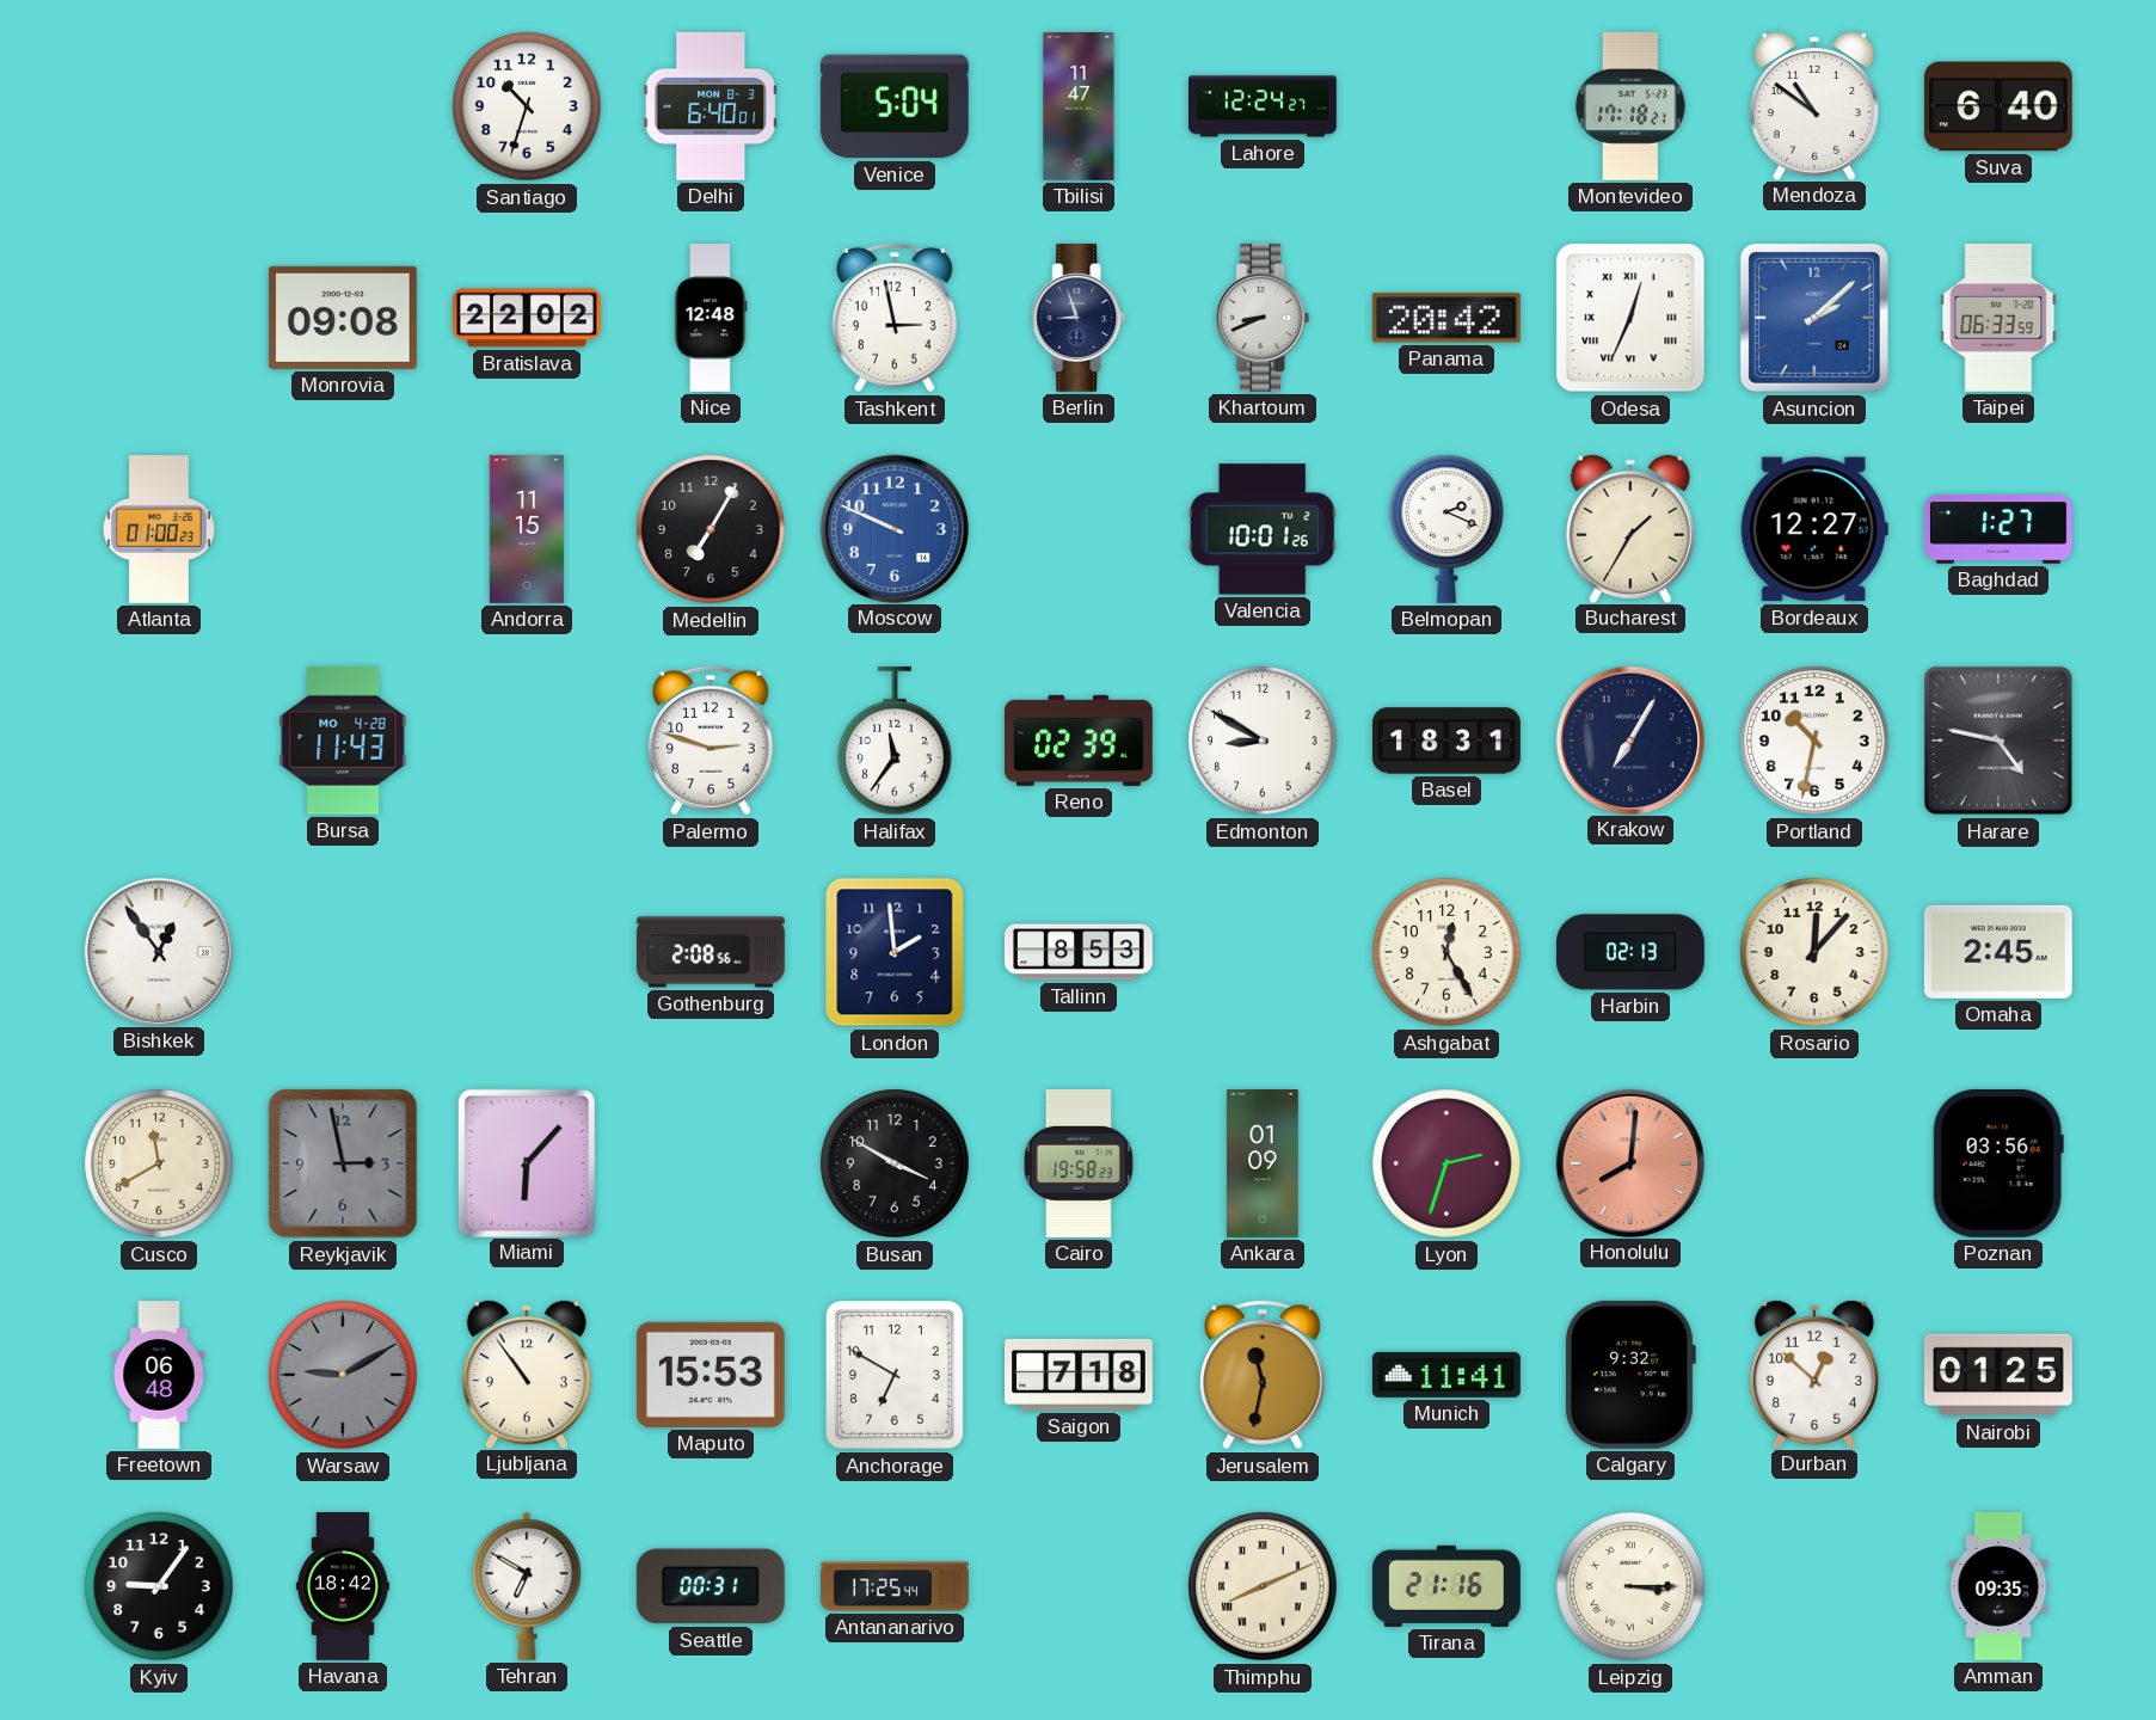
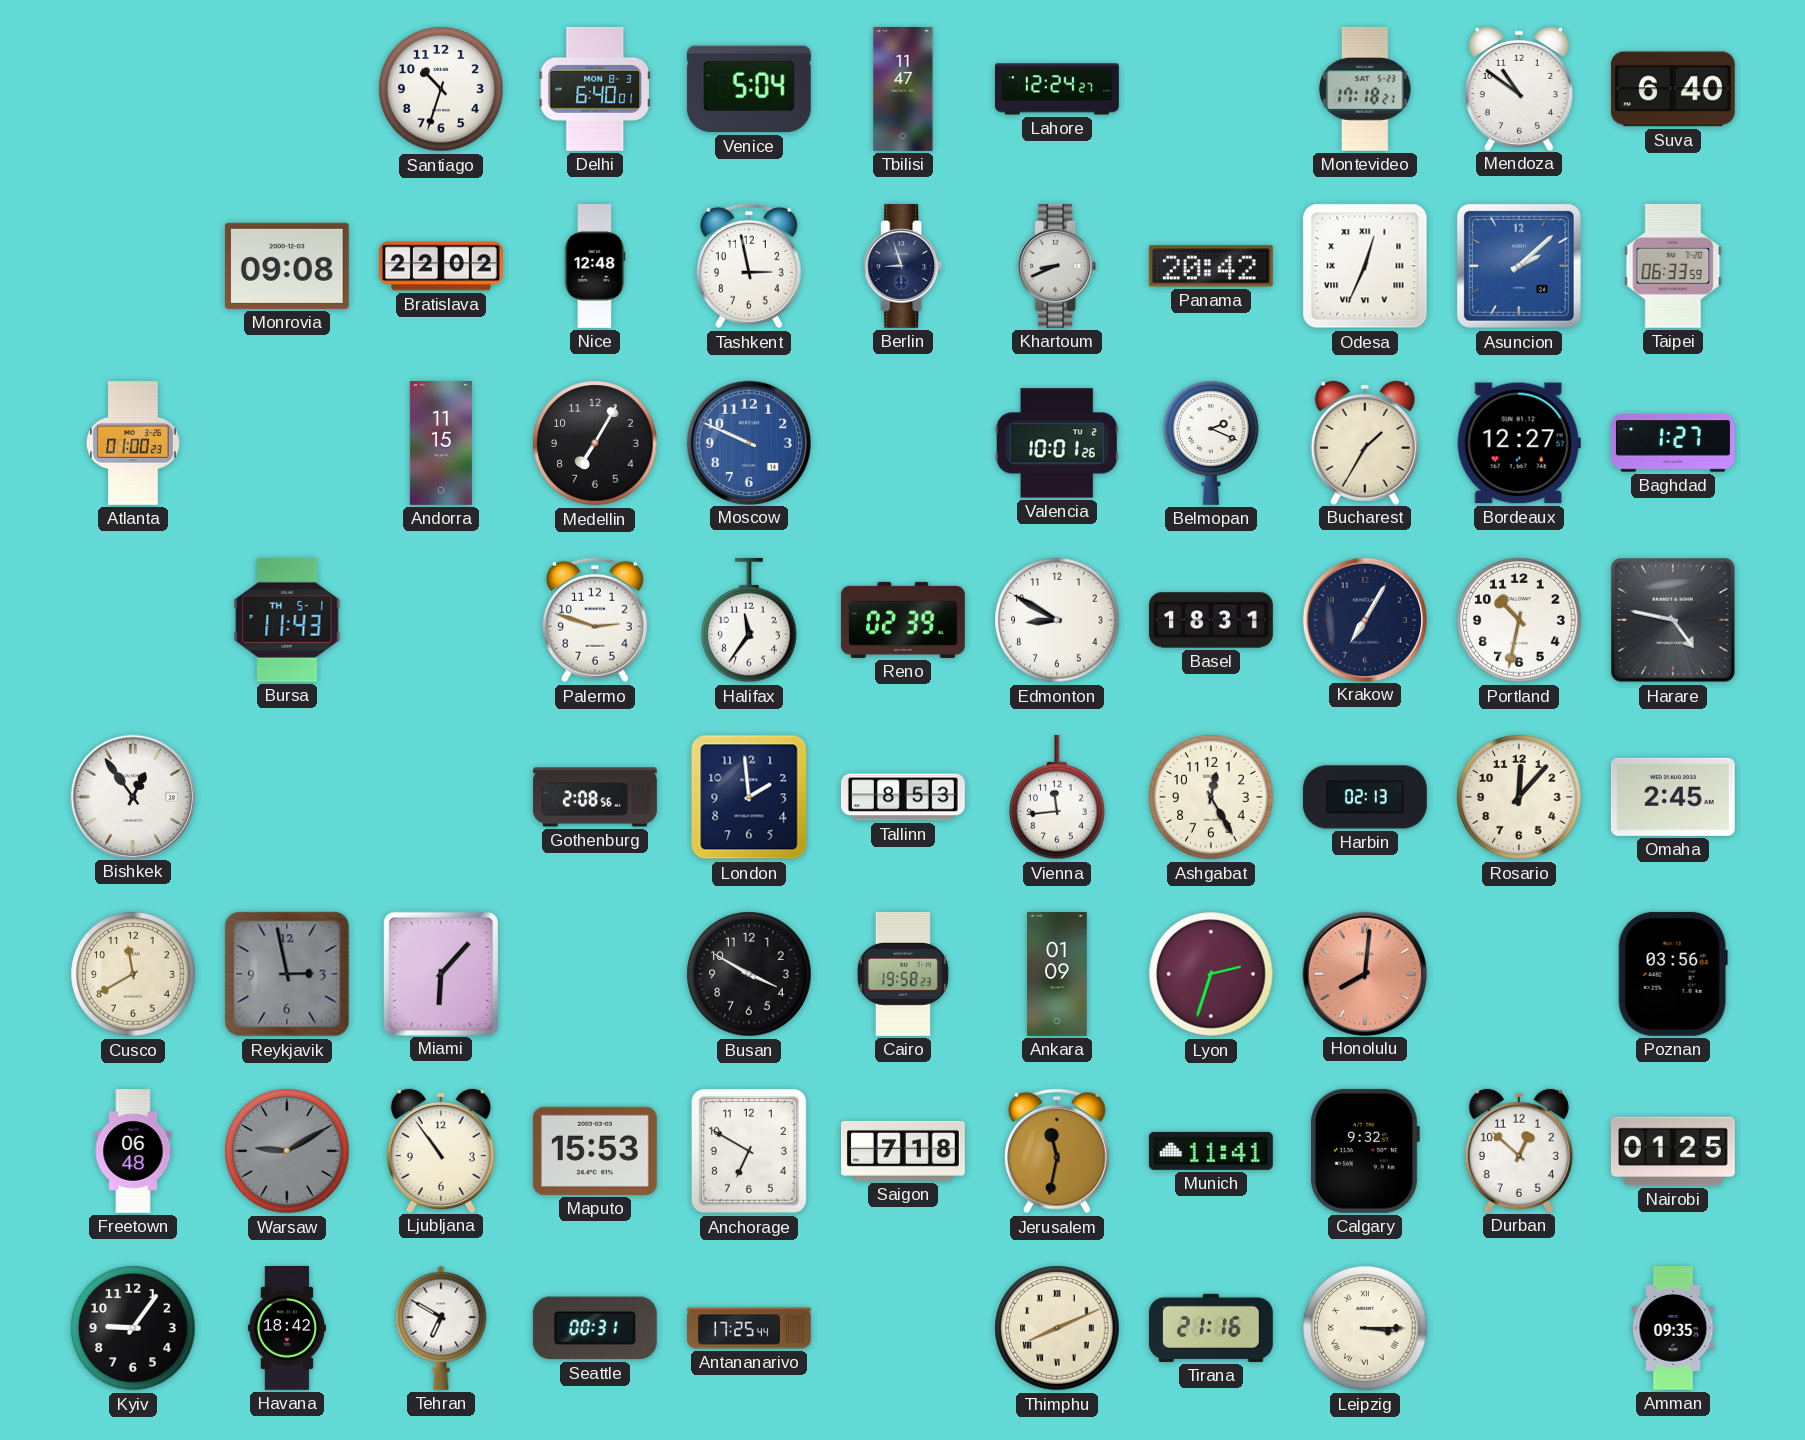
Bursa date: MO 4-28 -> TH 5-1
Vienna: none -> 11:44
